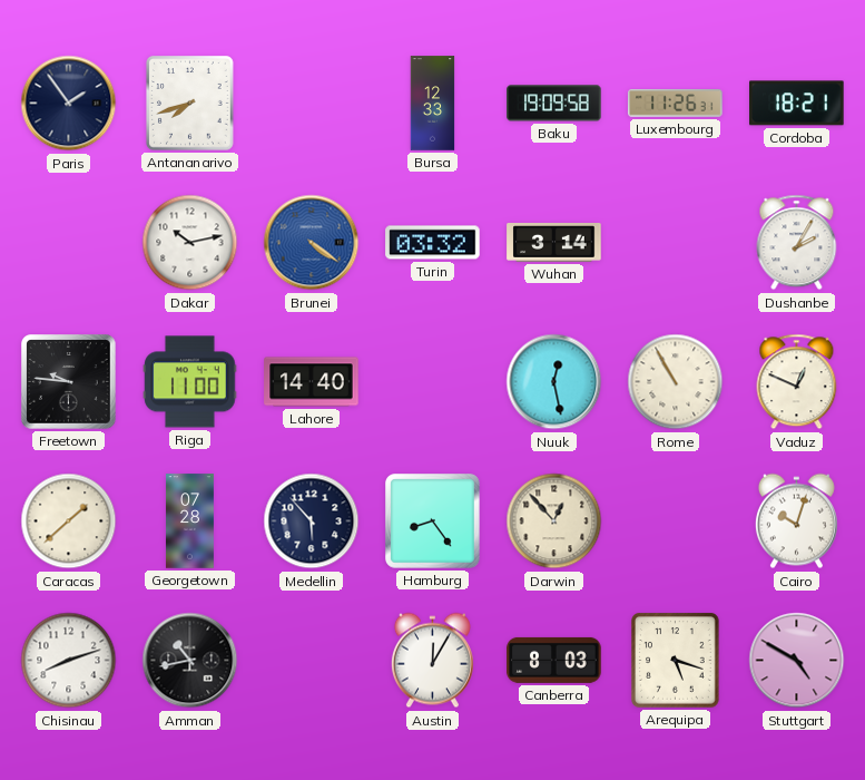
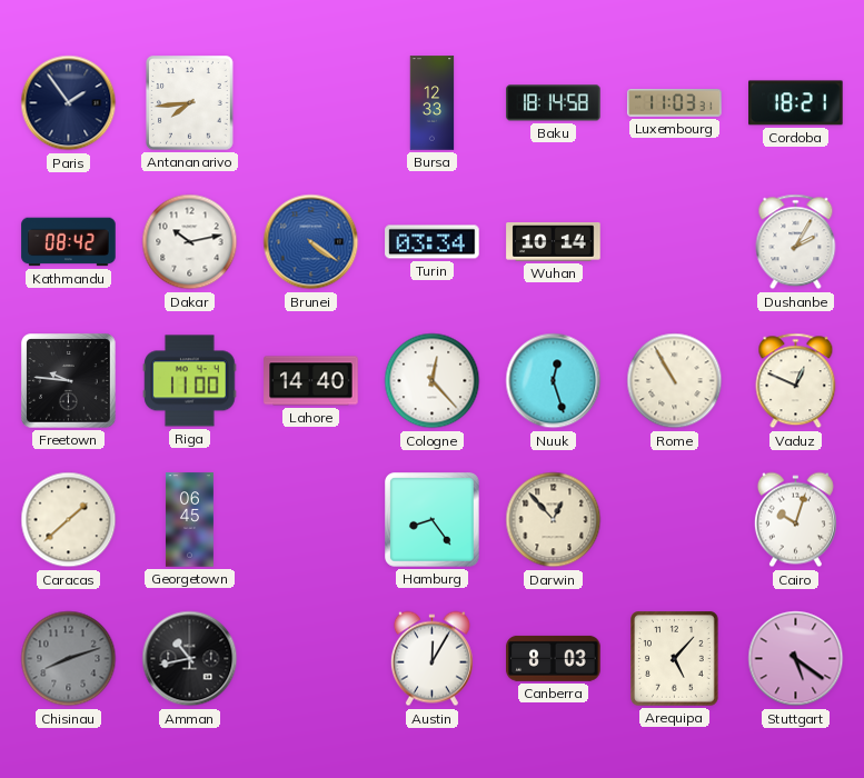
Antananarivo: 7:42 -> 7:44
Baku: 19:09 -> 18:14
Luxembourg: 11:26 -> 11:03
Kathmandu: none -> 08:42
Turin: 03:32 -> 03:34
Wuhan: 3:14 -> 10:14
Cologne: none -> 12:23
Nuuk: 12:28 -> 12:27
Georgetown: 07:28 -> 06:45
Medellin: 5:53 -> none
Chisinau dial: white -> grey
Arequipa: 5:18 -> 5:07
Stuttgart: 4:50 -> 5:21
